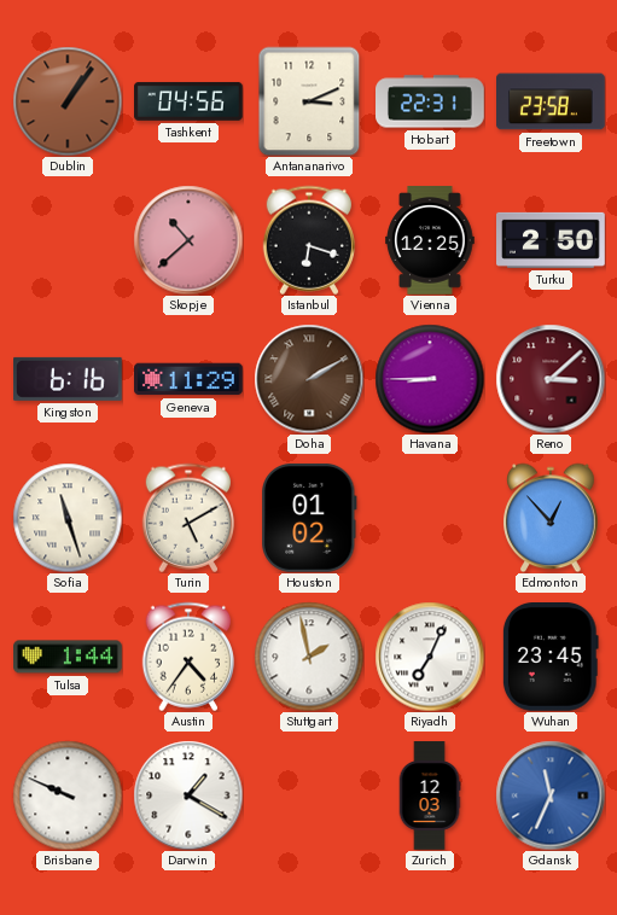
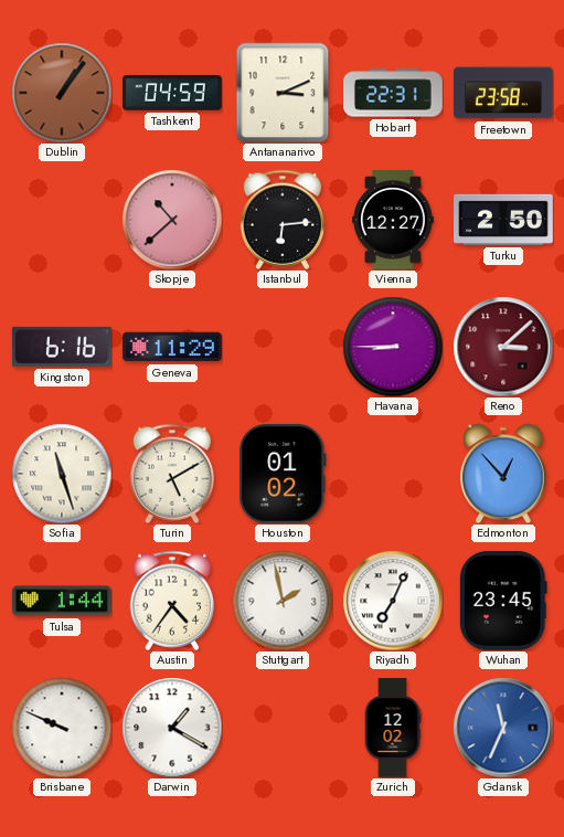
Tashkent: 04:56 -> 04:59
Istanbul: 6:18 -> 6:14
Vienna: 12:25 -> 12:27
Doha: 2:10 -> none
Zurich: 12:03 -> 12:02
